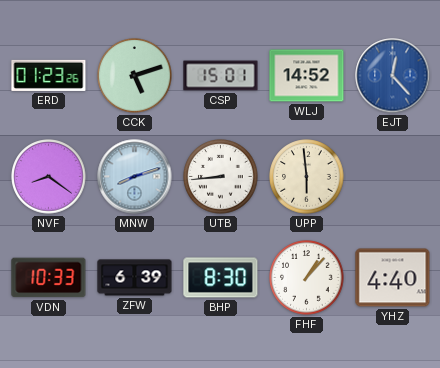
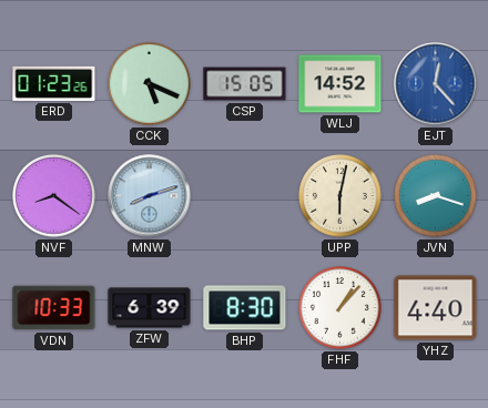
CCK: 5:12 -> 5:19
CSP: 15:01 -> 15:05
UTB: 8:44 -> none
UPP: 5:59 -> 6:02
JVN: none -> 8:18
